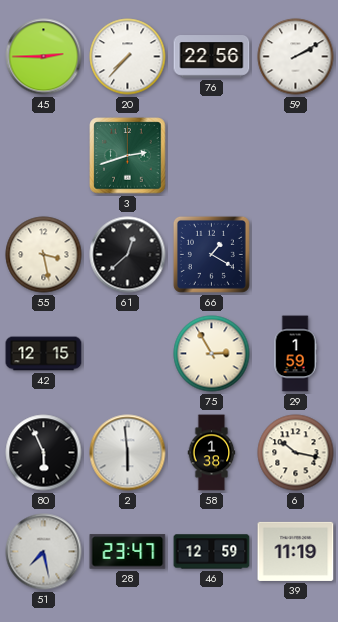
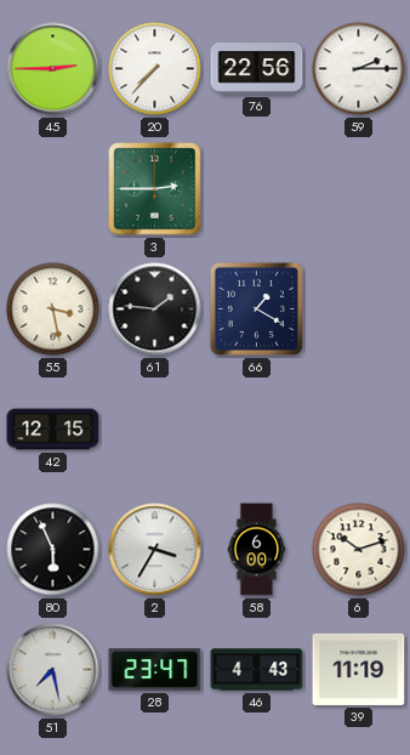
59: 2:10 -> 2:15
3: 2:42 -> 2:45
61: 12:38 -> 1:46
75: 2:55 -> none
29: 1:59 -> none
2: 5:59 -> 3:35
58: 1:38 -> 6:00
6: 10:17 -> 10:12
46: 12:59 -> 4:43
